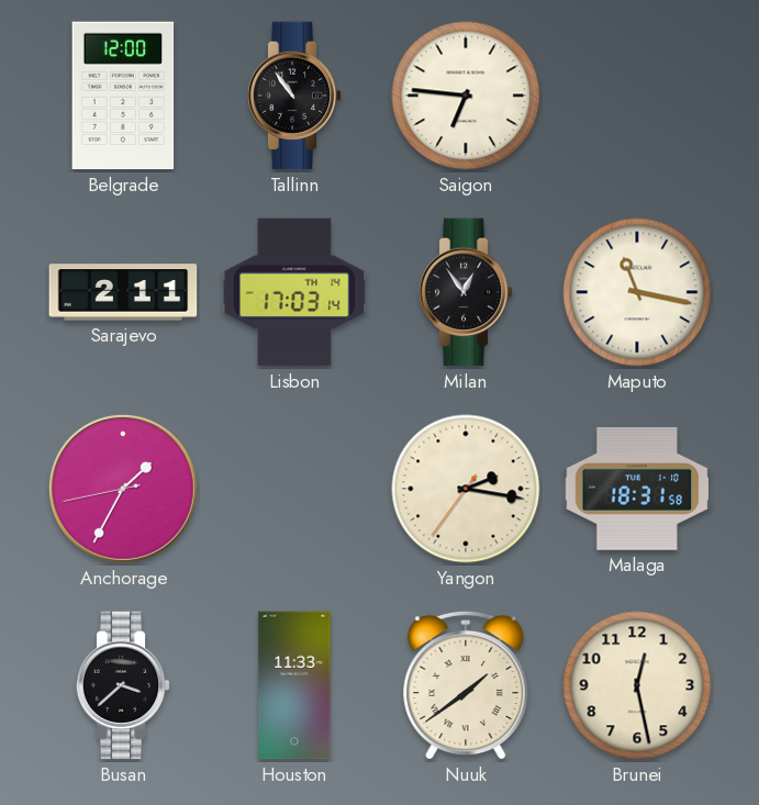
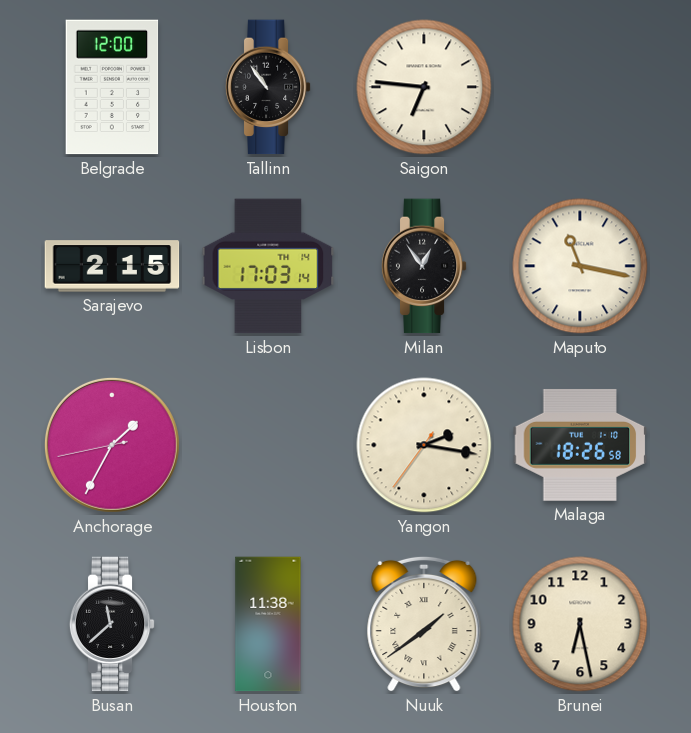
Sarajevo: 2:11 -> 2:15
Malaga: 18:31 -> 18:26
Busan: 3:38 -> 11:38
Houston: 11:33 -> 11:38
Brunei: 12:28 -> 6:28
